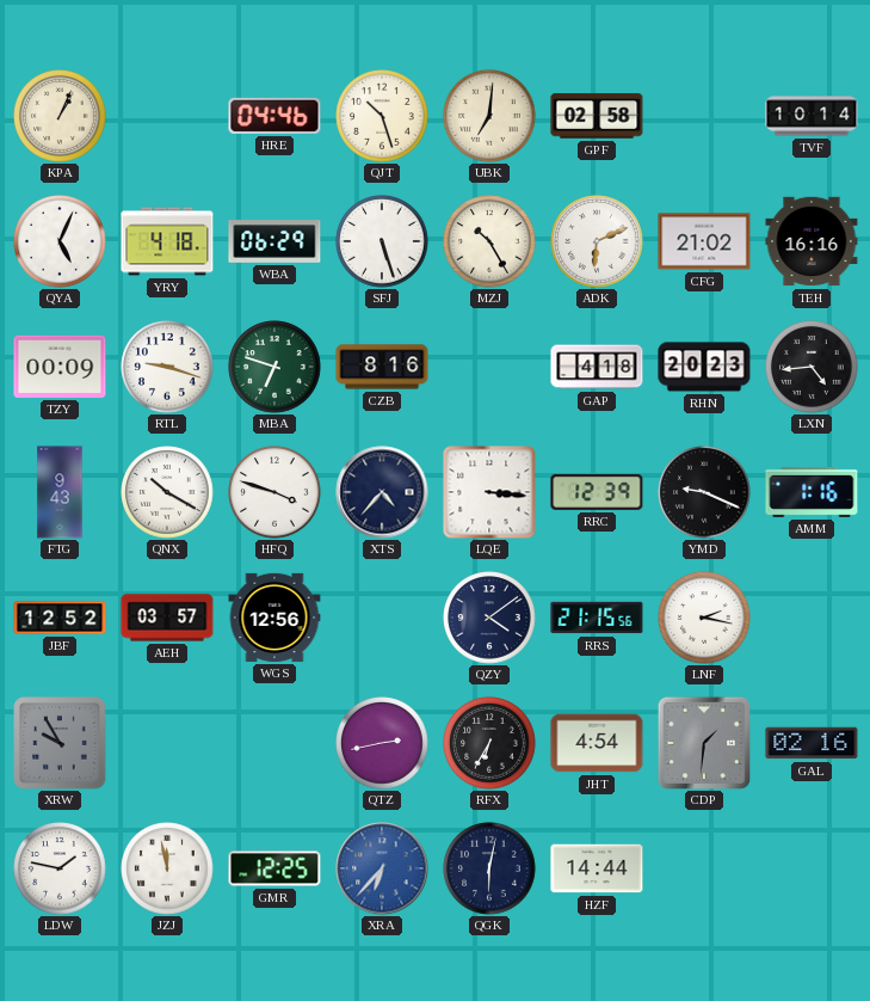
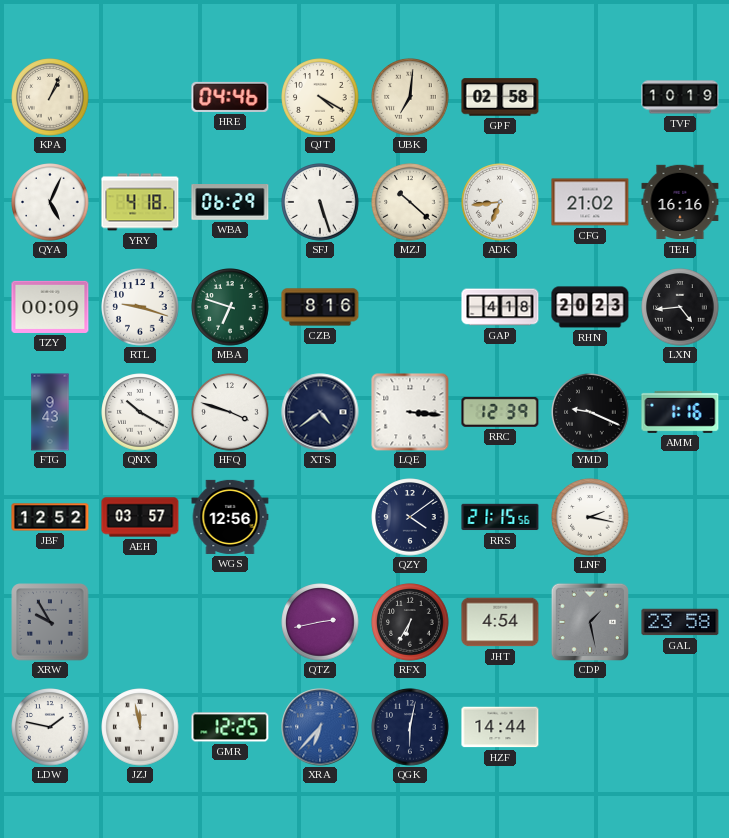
QJT: 10:27 -> 4:20
TVF: 10:14 -> 10:19
MZJ: 10:25 -> 10:22
ADK: 6:11 -> 6:44
XTS: 4:37 -> 4:39
CDP: 1:31 -> 1:28
GAL: 02:16 -> 23:58
